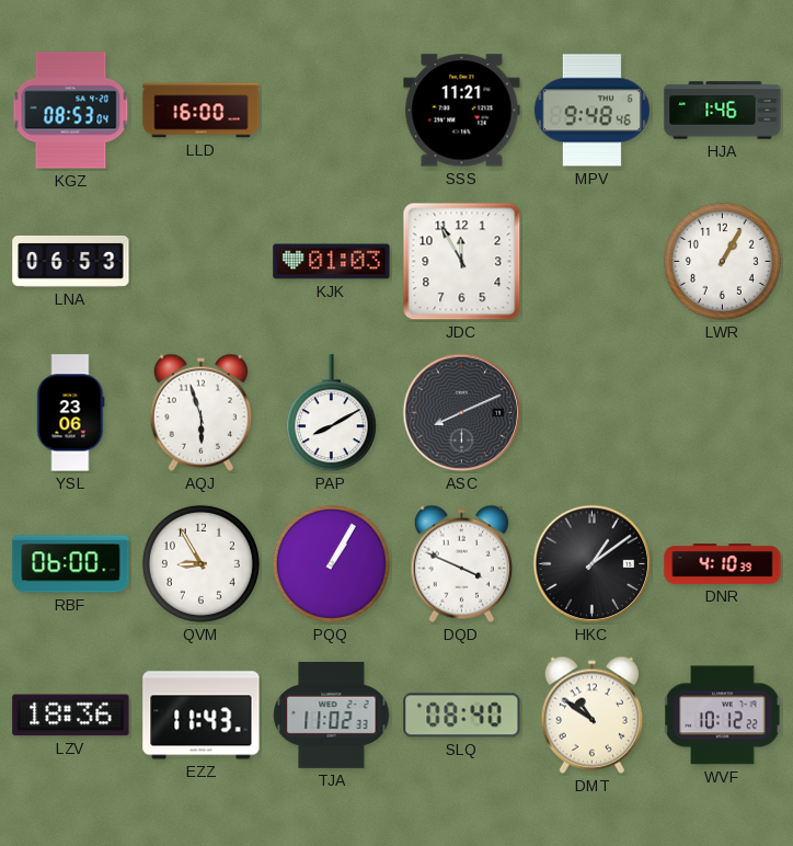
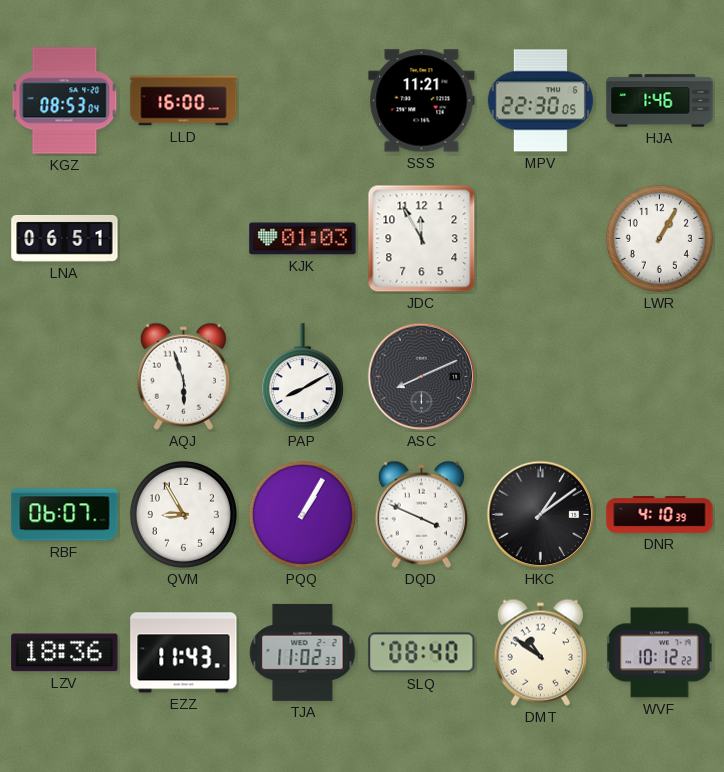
MPV: 9:48 -> 22:30
LNA: 06:53 -> 06:51
YSL: 23:06 -> none
RBF: 06:00 -> 06:07
